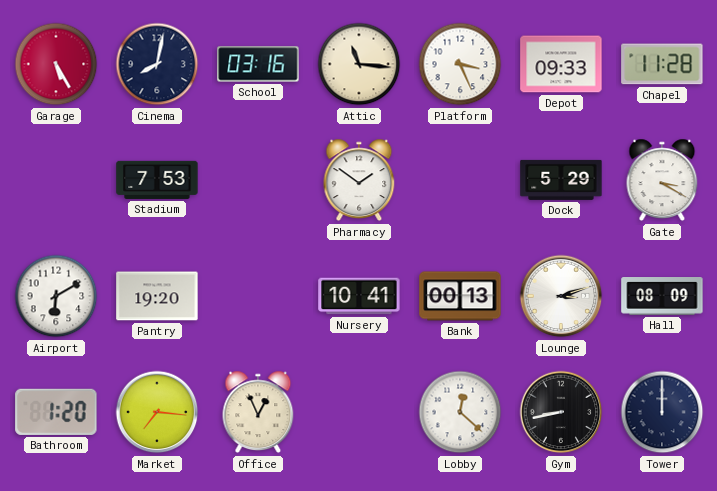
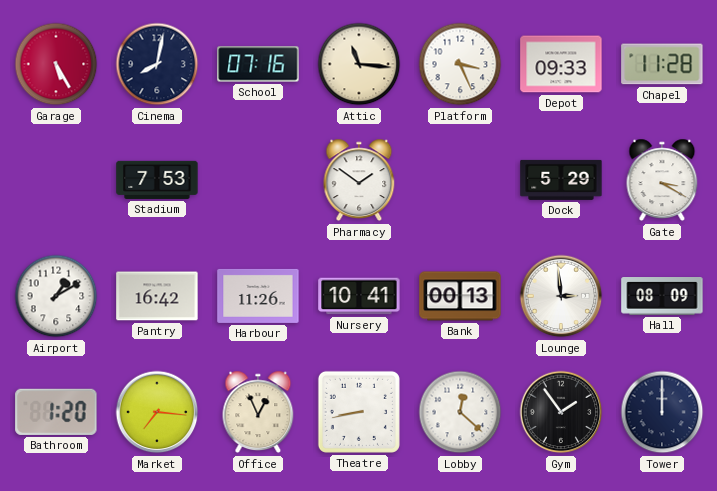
School: 03:16 -> 07:16
Airport: 6:10 -> 1:10
Pantry: 19:20 -> 16:42
Harbour: none -> 11:26
Lounge: 3:12 -> 2:59
Theatre: none -> 8:43
Gym: 8:43 -> 1:54
